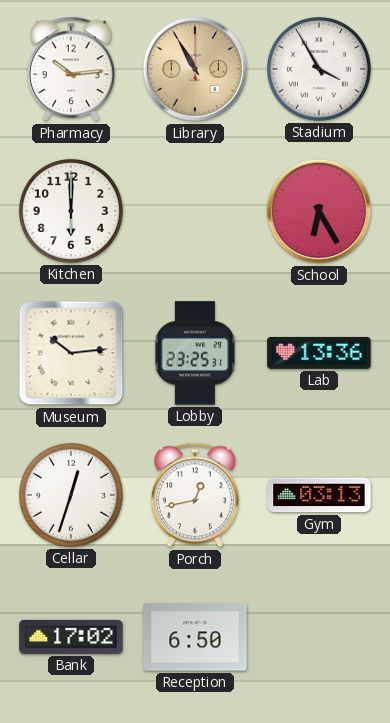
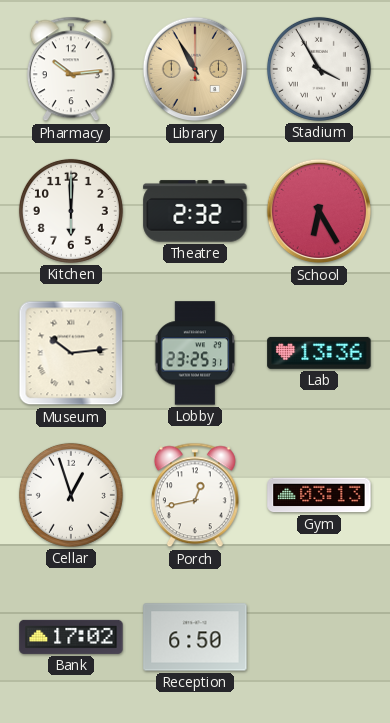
Theatre: none -> 2:32
Cellar: 12:33 -> 12:57
